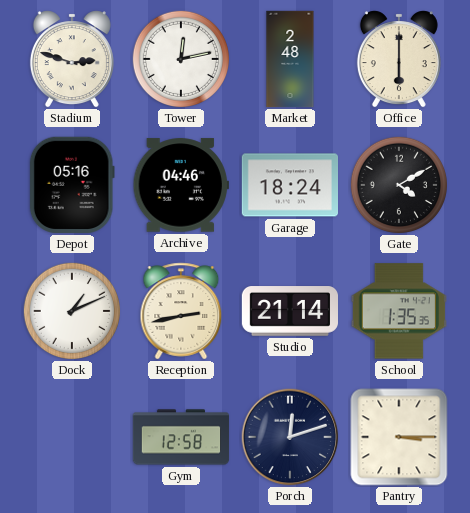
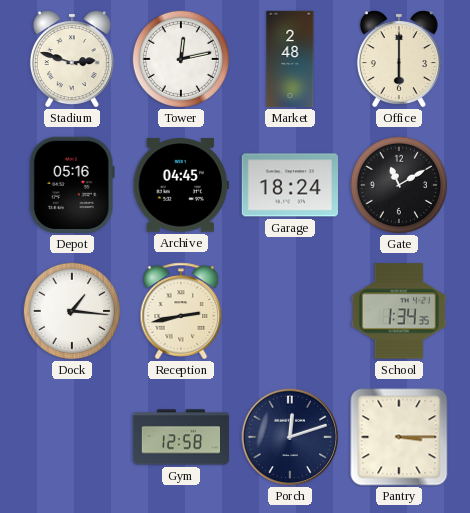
Archive: 04:46 -> 04:45
Gate: 4:10 -> 11:10
Dock: 1:11 -> 1:16
Studio: 21:14 -> none
School: 1:35 -> 1:34
